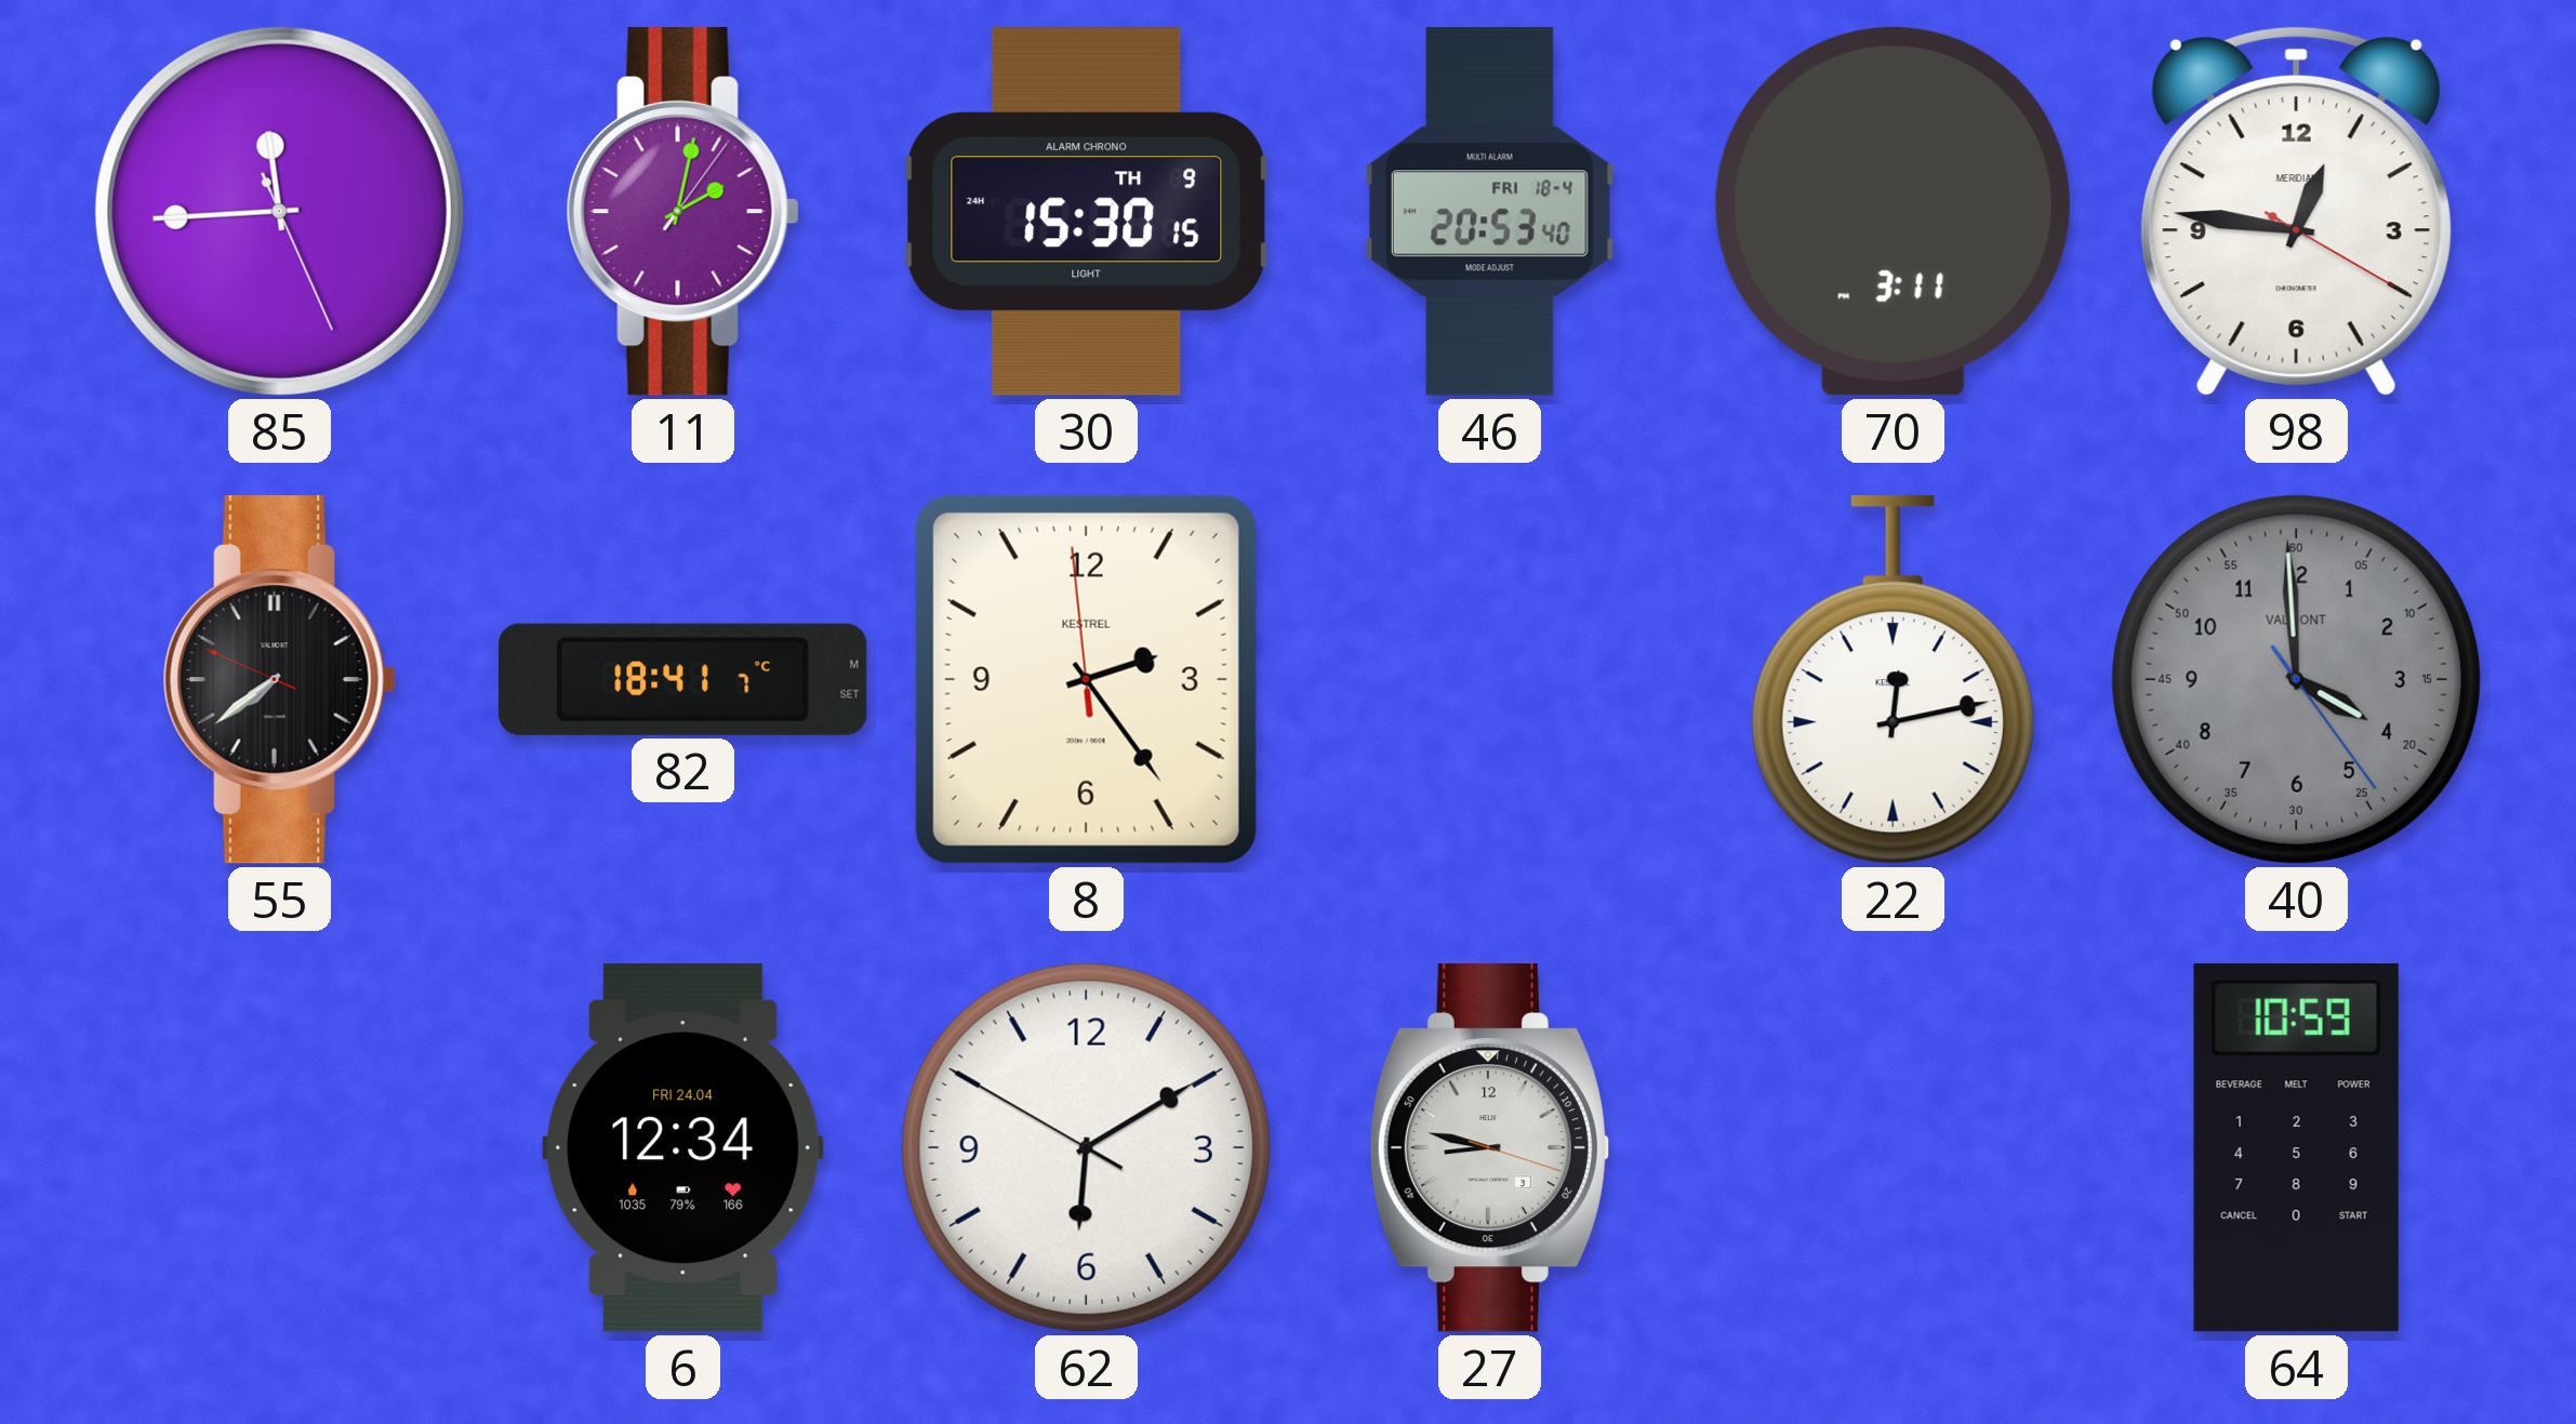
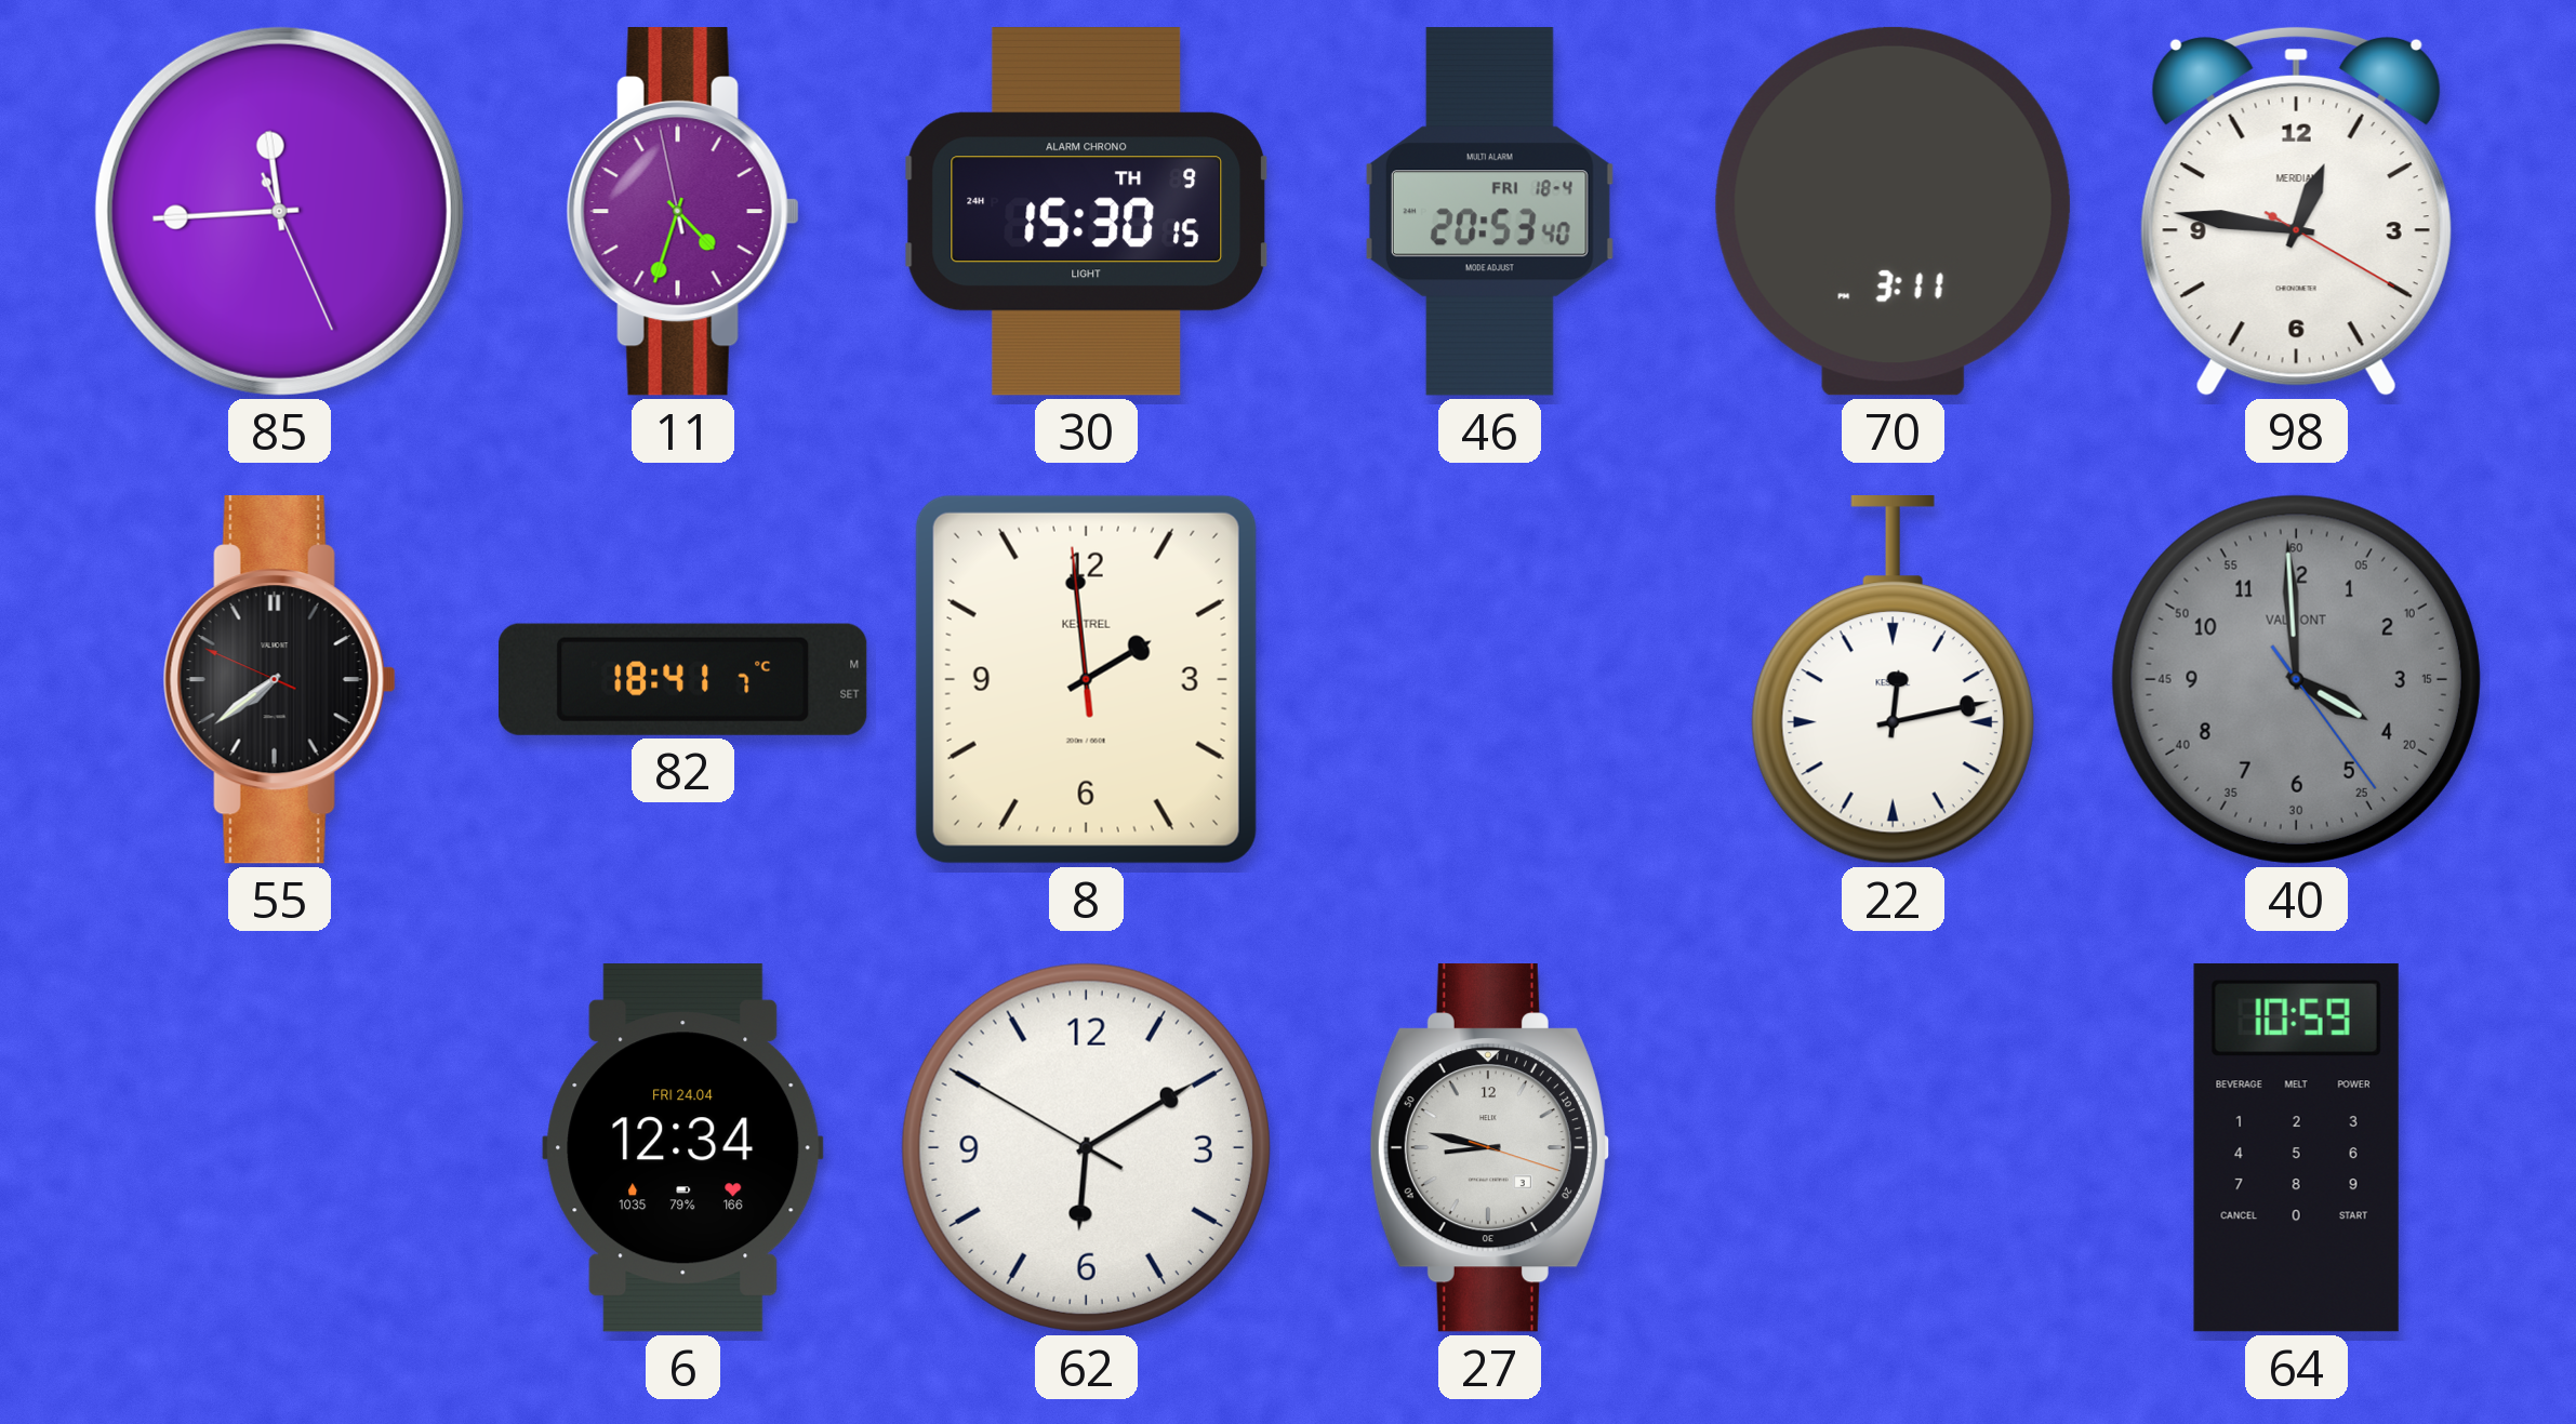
11: 2:02 -> 4:32
8: 2:23 -> 1:58
